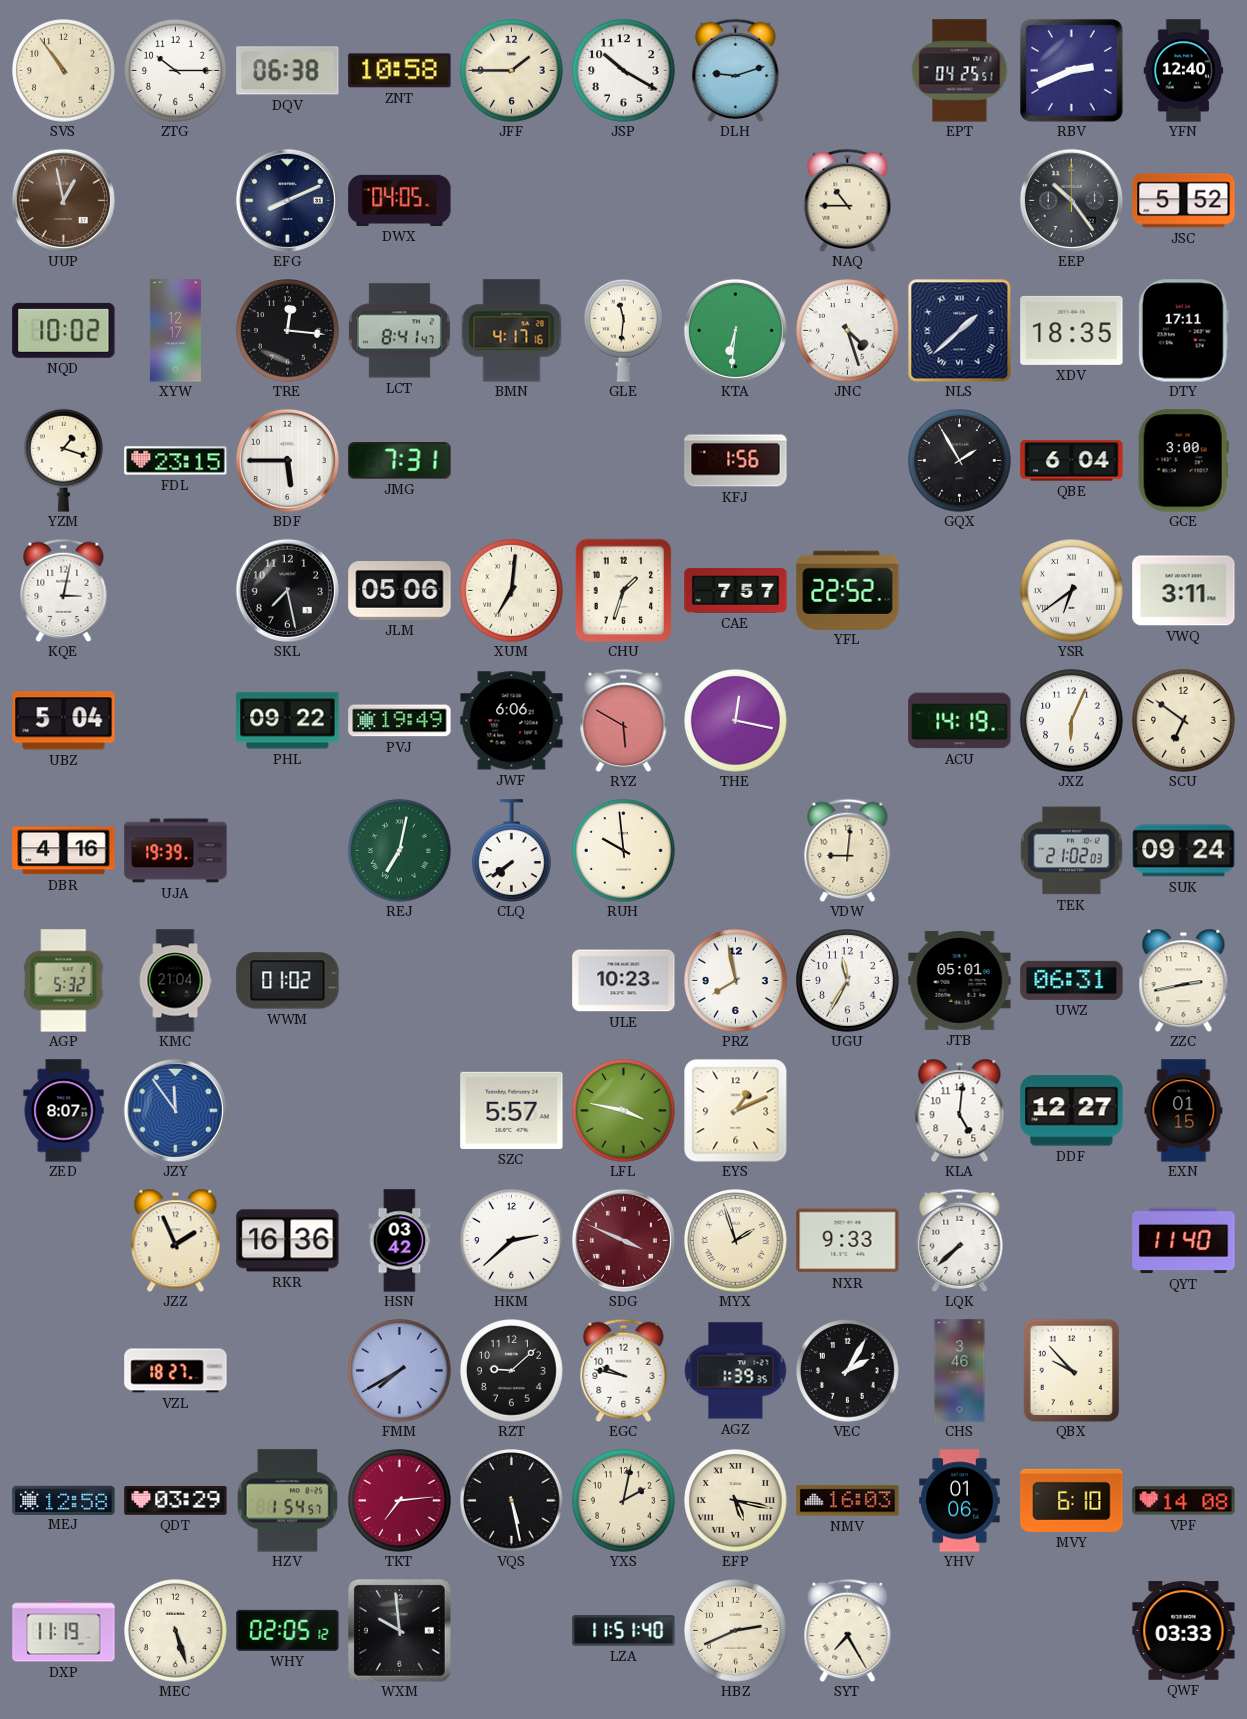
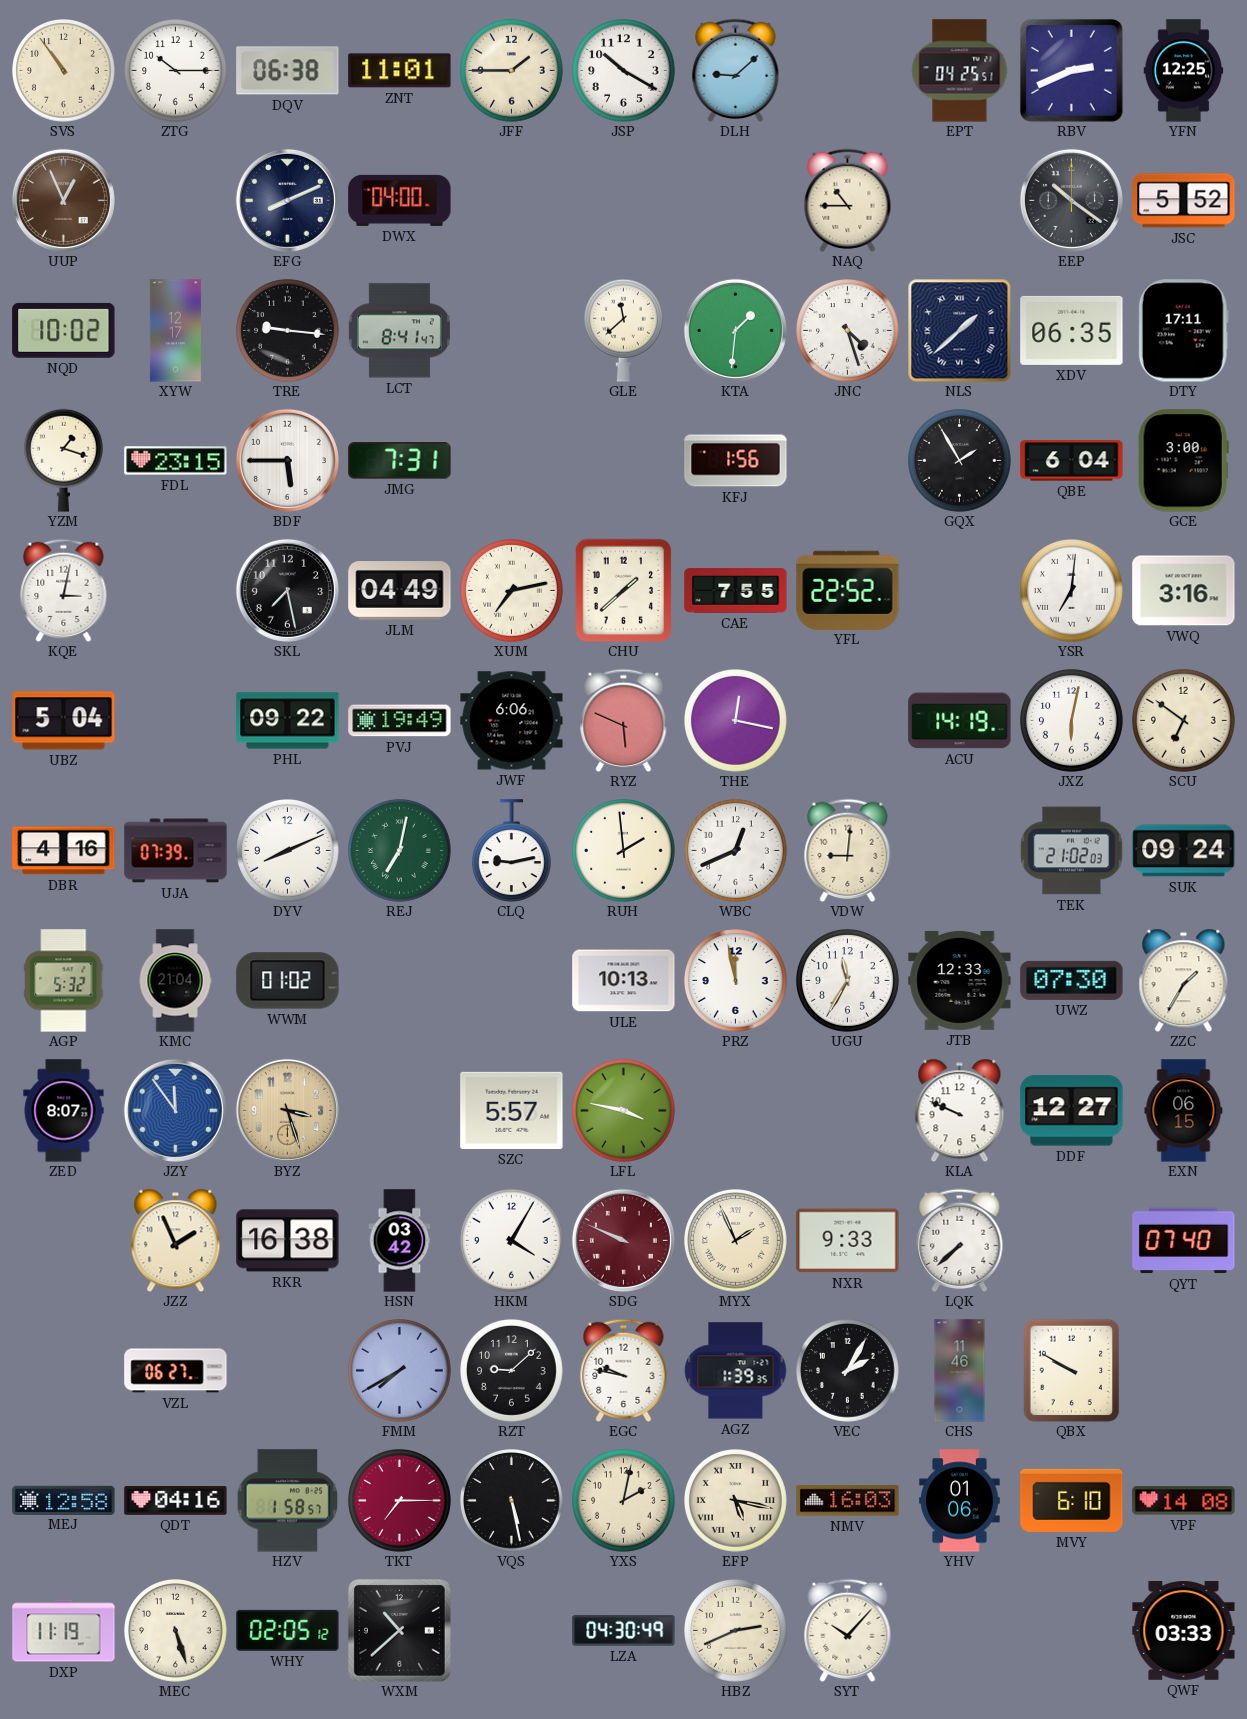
ZNT: 10:58 -> 11:01
DLH: 9:12 -> 9:08
YFN: 12:40 -> 12:25
UUP: 12:58 -> 12:56
DWX: 04:05 -> 04:00
EEP: 10:24 -> 10:21
TRE: 12:16 -> 9:16
BMN: 4:17 -> none
GLE: 11:31 -> 11:38
KTA: 6:31 -> 1:31
XDV: 18:35 -> 06:35
JLM: 05:06 -> 04:49
XUM: 7:01 -> 7:13
CHU: 1:33 -> 1:38
CAE: 7:57 -> 7:55
YSR: 6:39 -> 7:01
VWQ: 3:11 -> 3:16
RYZ: 5:50 -> 5:49
JXZ: 6:04 -> 6:02
UJA: 19:39 -> 07:39
DYV: none -> 8:11
CLQ: 7:39 -> 9:13
RUH: 9:59 -> 1:59
WBC: none -> 12:41
ULE: 10:23 -> 10:13
PRZ: 7:58 -> 11:58
JTB: 05:01 -> 12:33
UWZ: 06:31 -> 07:30
ZZC: 2:43 -> 1:35
BYZ: none -> 3:27
EYS: 1:11 -> none
KLA: 5:01 -> 9:49
EXN: 01:15 -> 06:15
RKR: 16:36 -> 16:38
HKM: 2:38 -> 4:05
SDG: 3:49 -> 9:49
MYX: 1:57 -> 1:56
QYT: 11:40 -> 07:40
VZL: 18:27 -> 06:27
CHS: 3:46 -> 11:46
QBX: 9:53 -> 9:50
QDT: 03:29 -> 04:16
HZV: 1:54 -> 1:58
TKT: 7:14 -> 7:15
WXM: 9:59 -> 10:38
LZA: 11:51 -> 04:30
SYT: 7:25 -> 10:07
